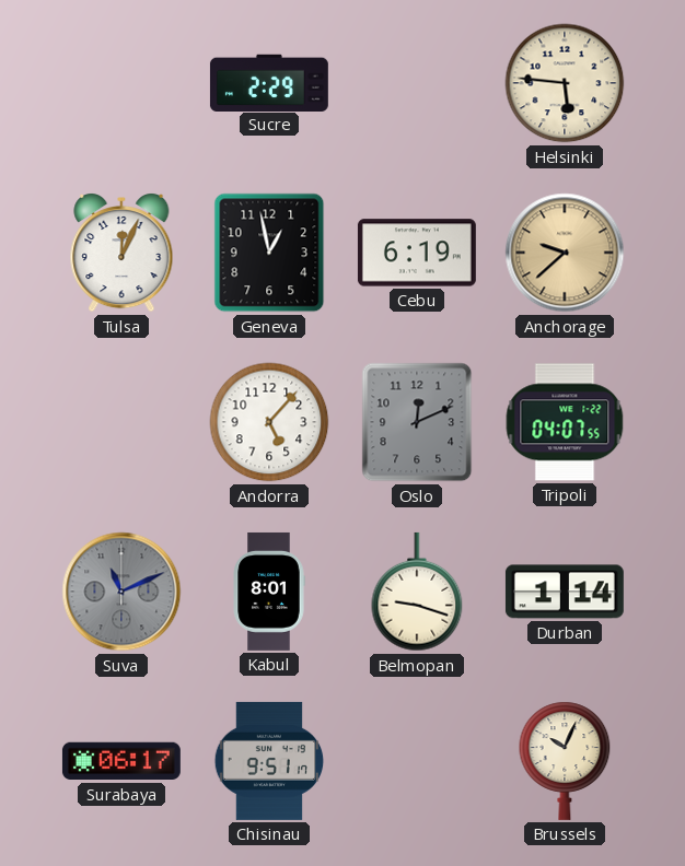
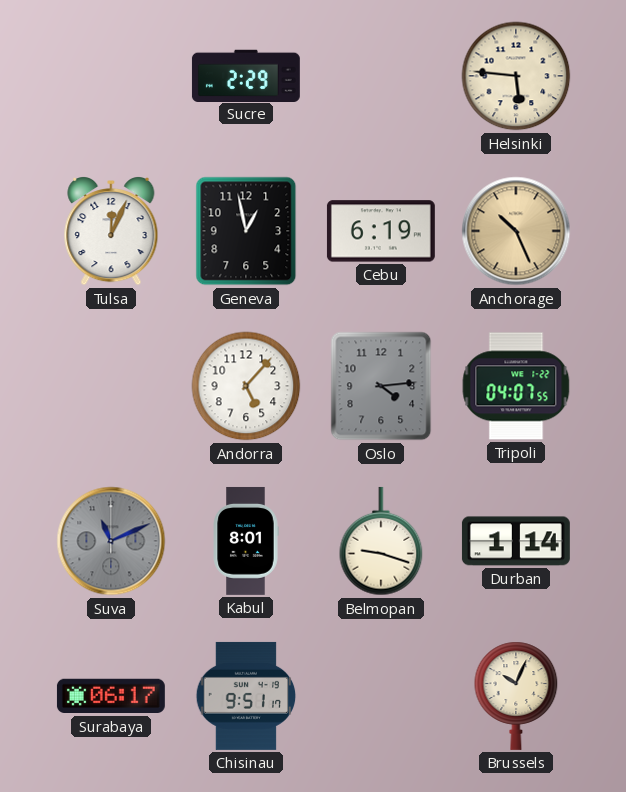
Anchorage: 9:38 -> 10:26
Oslo: 12:11 -> 4:14
